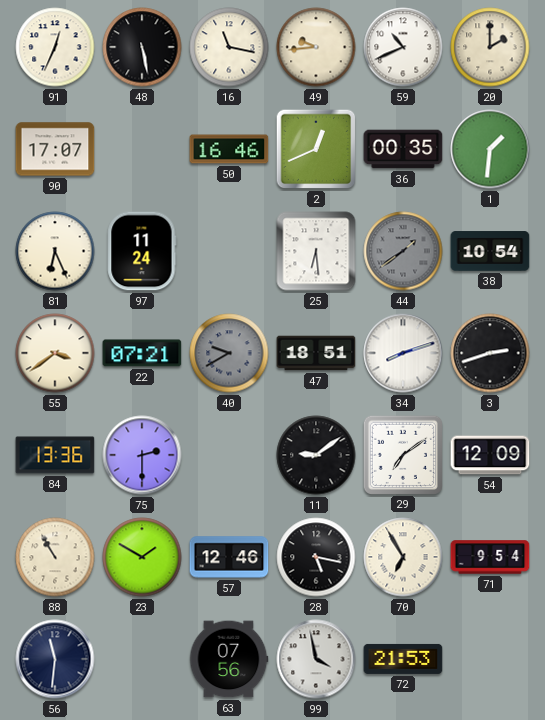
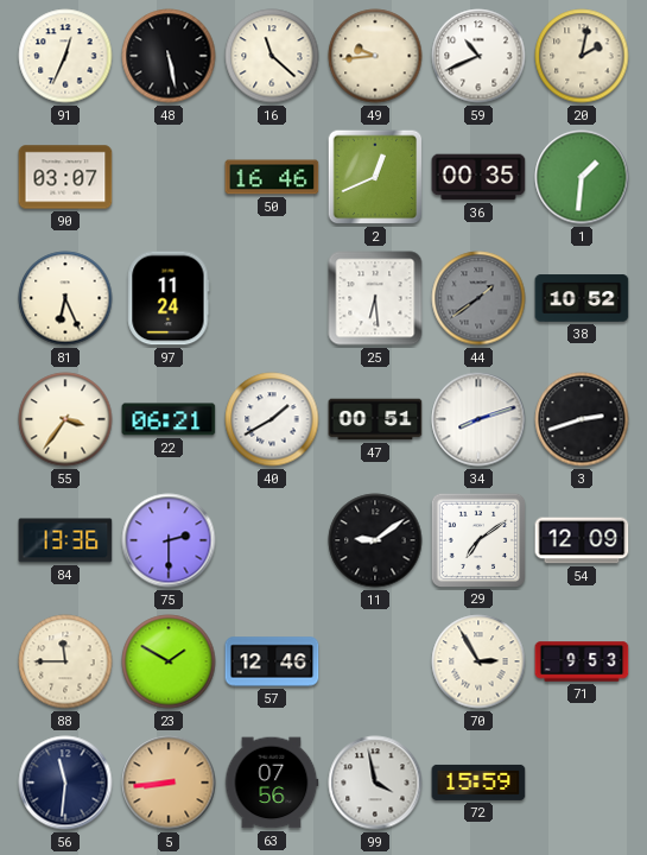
16: 11:17 -> 11:22
20: 2:00 -> 2:02
90: 17:07 -> 03:07
38: 10:54 -> 10:52
55: 3:39 -> 3:36
22: 07:21 -> 06:21
40: 9:40 -> 1:40
40 dial: grey -> white
47: 18:51 -> 00:51
88: 10:55 -> 11:45
28: 5:17 -> none
70: 6:55 -> 2:55
71: 9:54 -> 9:53
5: none -> 8:44
72: 21:53 -> 15:59
